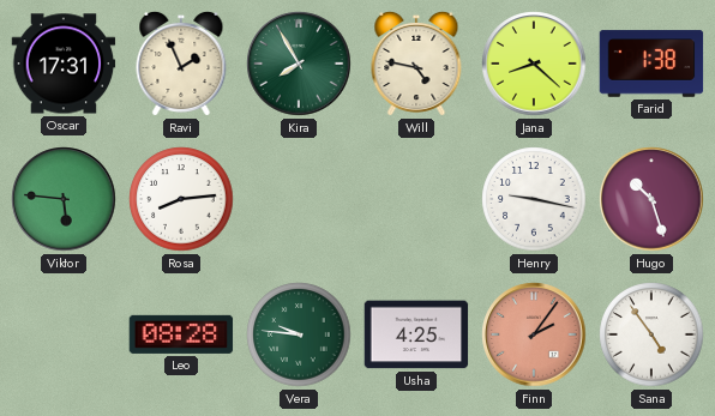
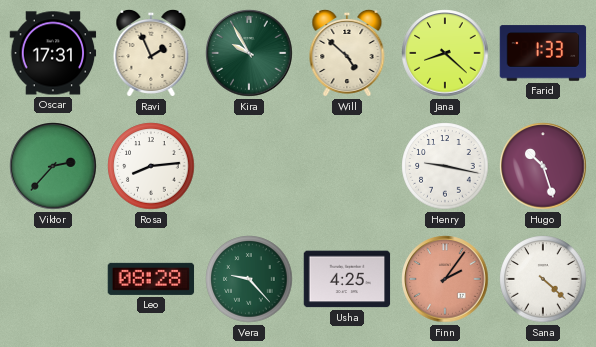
Kira: 7:55 -> 9:55
Will: 4:47 -> 4:52
Farid: 1:38 -> 1:33
Viktor: 5:46 -> 2:37
Vera: 9:46 -> 9:23
Sana: 4:54 -> 4:22
